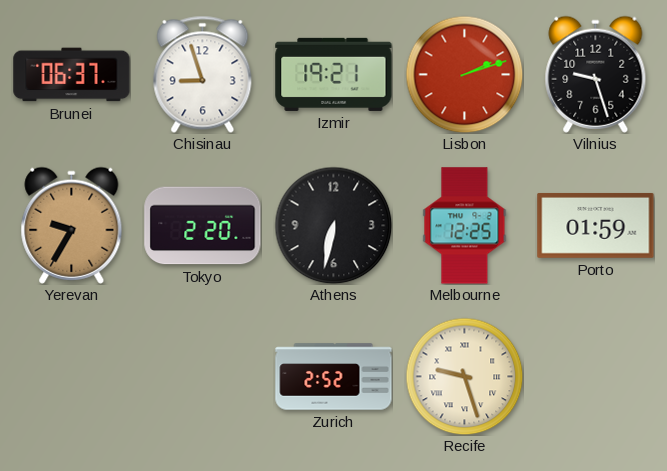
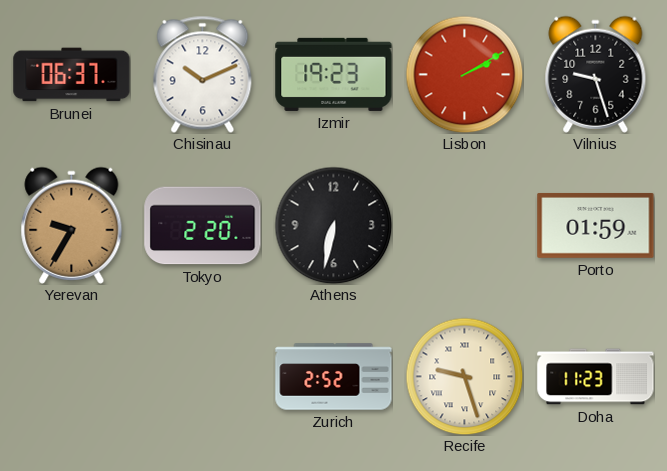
Chisinau: 8:57 -> 10:11
Izmir: 19:21 -> 19:23
Lisbon: 2:12 -> 2:10
Melbourne: 12:25 -> none
Doha: none -> 11:23
